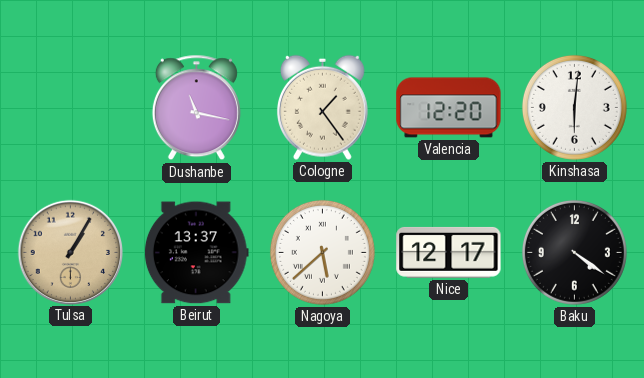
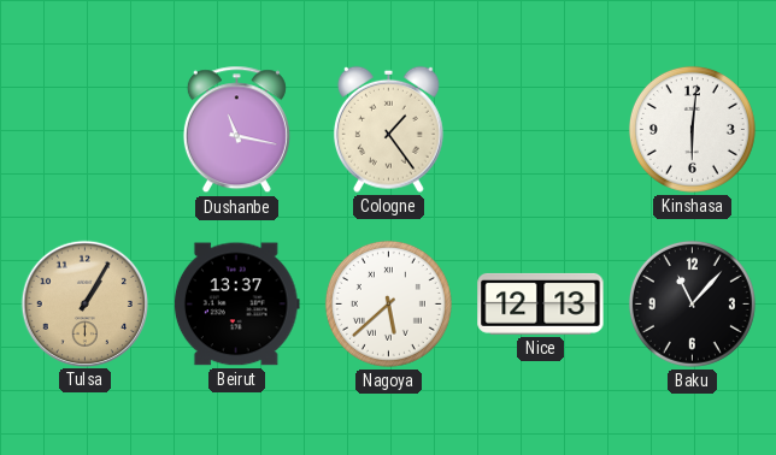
Valencia: 12:20 -> none
Nice: 12:17 -> 12:13
Baku: 4:21 -> 11:07
